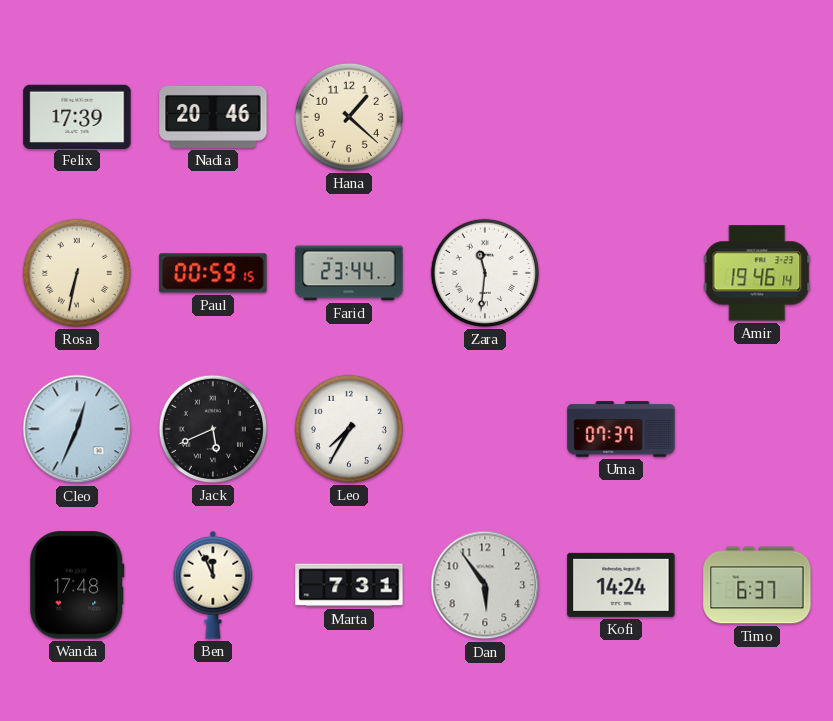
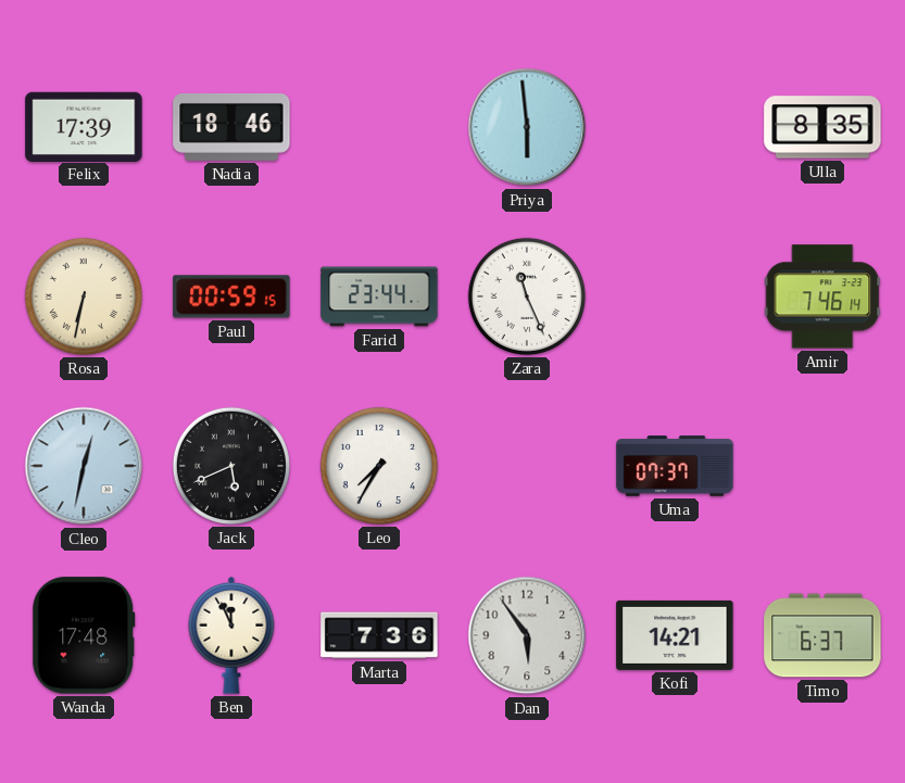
Nadia: 20:46 -> 18:46
Hana: 1:22 -> none
Priya: none -> 5:59
Ulla: none -> 8:35
Zara: 11:31 -> 11:26
Amir: 19:46 -> 7:46
Cleo: 12:34 -> 12:32
Marta: 7:31 -> 7:36
Kofi: 14:24 -> 14:21
